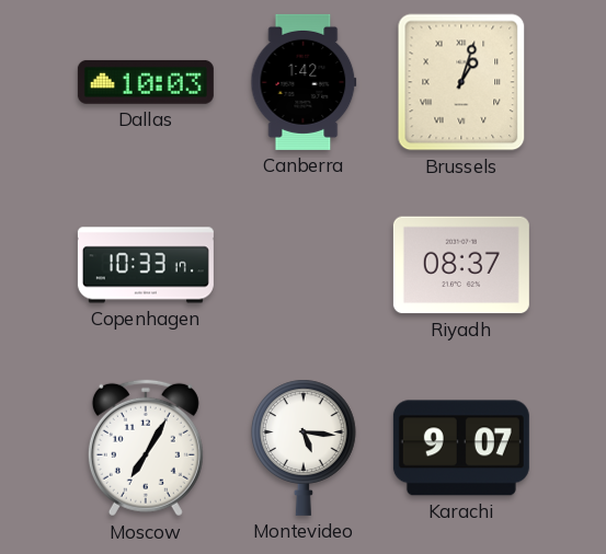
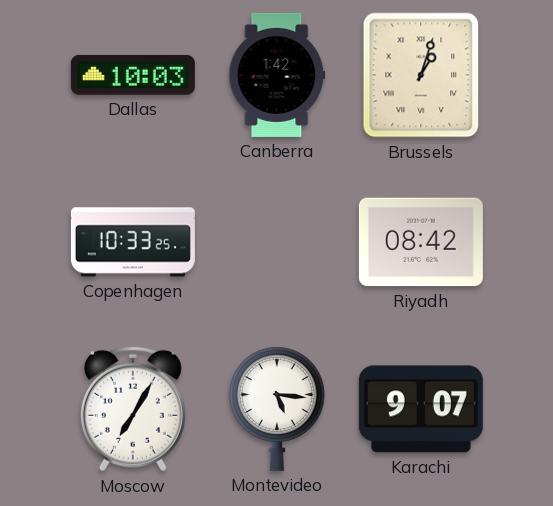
Copenhagen: 10:33:17 -> 10:33:25
Riyadh: 08:37 -> 08:42
